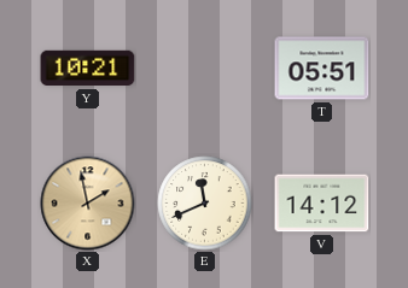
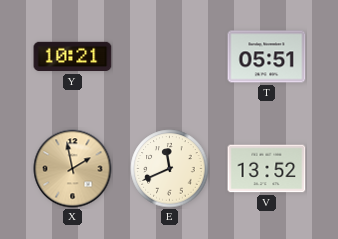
V: 14:12 -> 13:52
